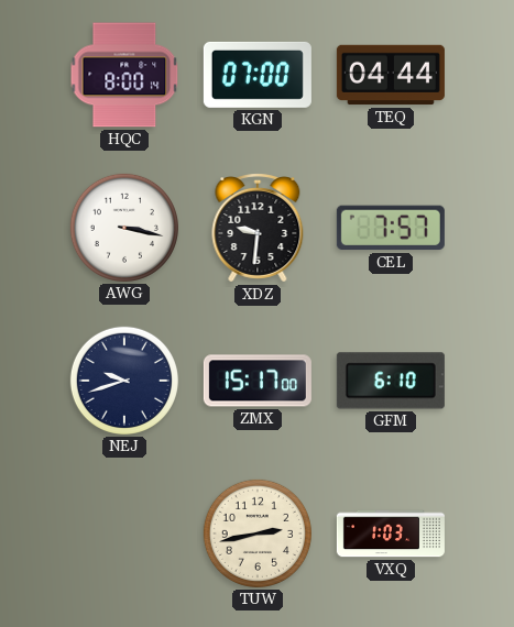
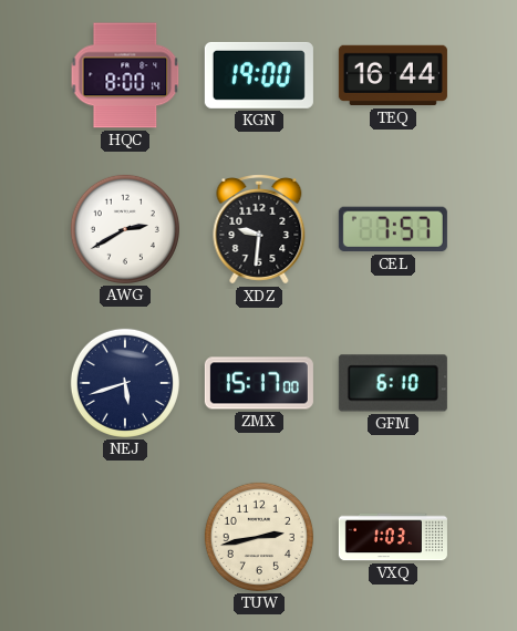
KGN: 07:00 -> 19:00
TEQ: 04:44 -> 16:44
AWG: 3:17 -> 2:40
NEJ: 9:42 -> 5:42
